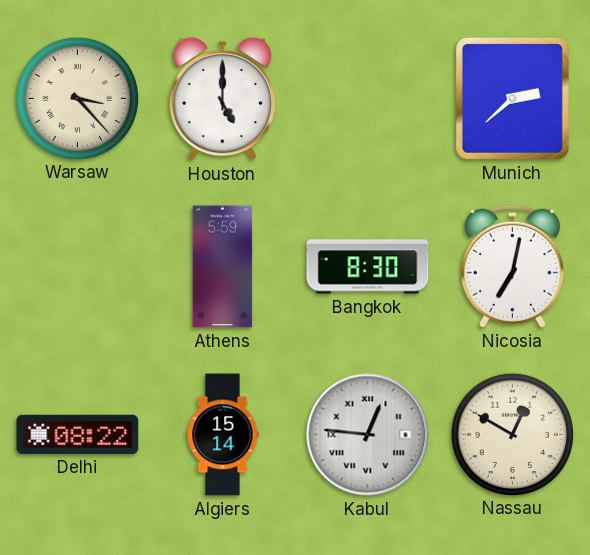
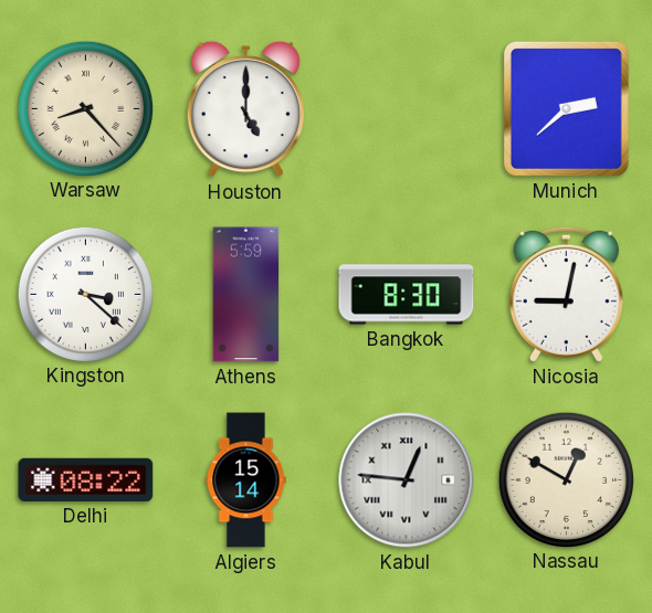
Warsaw: 3:23 -> 8:23
Kingston: none -> 3:22
Nicosia: 7:02 -> 9:02
